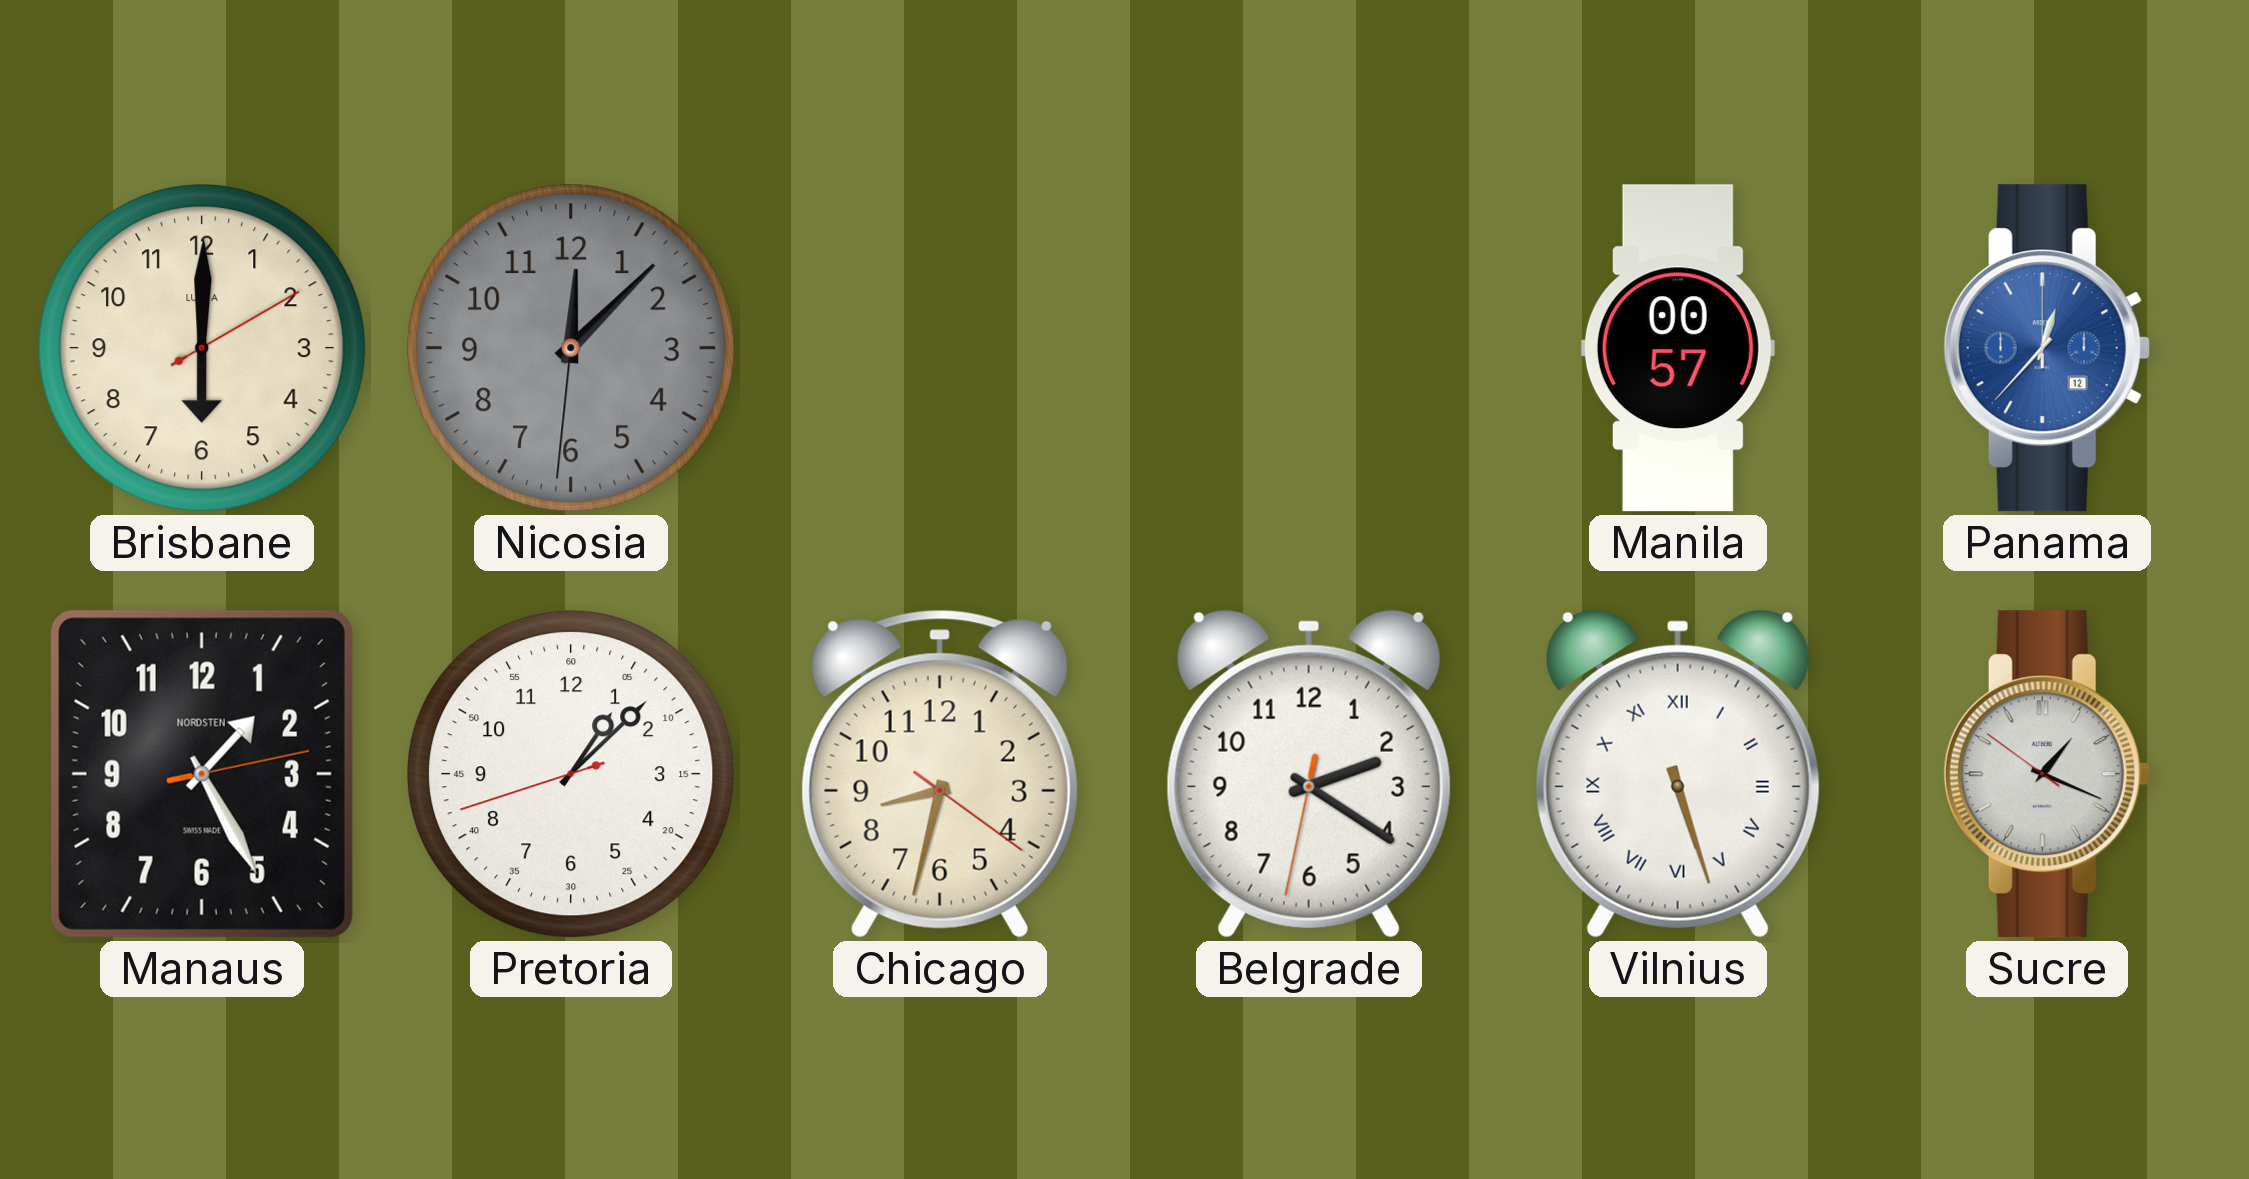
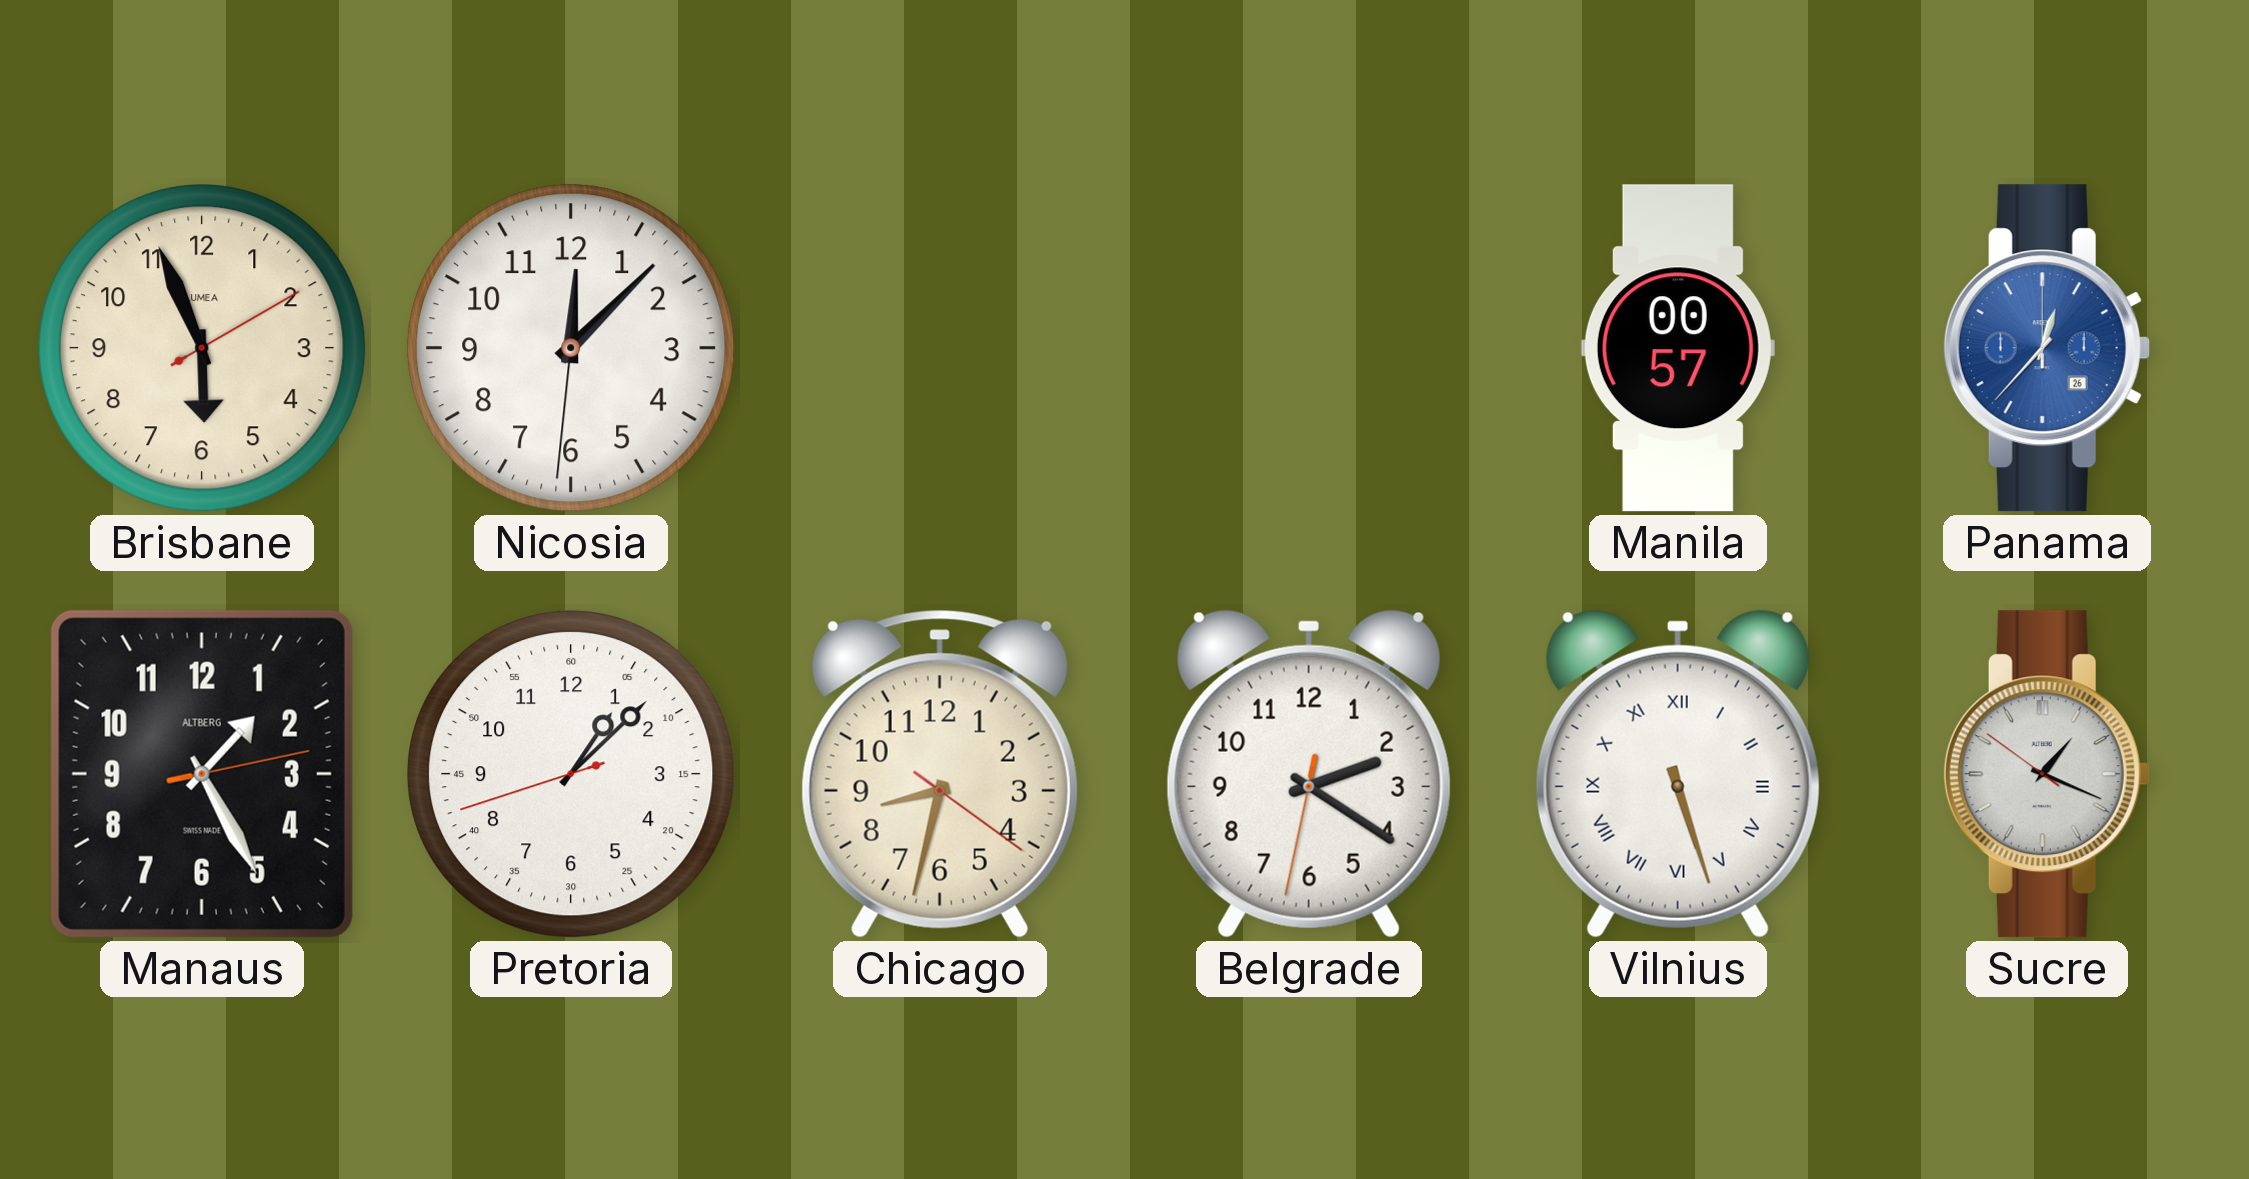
Brisbane: 6:00 -> 5:56
Nicosia dial: grey -> white
Panama date: 12 -> 26
Manaus brand: NORDSTEN -> ALTBERG
